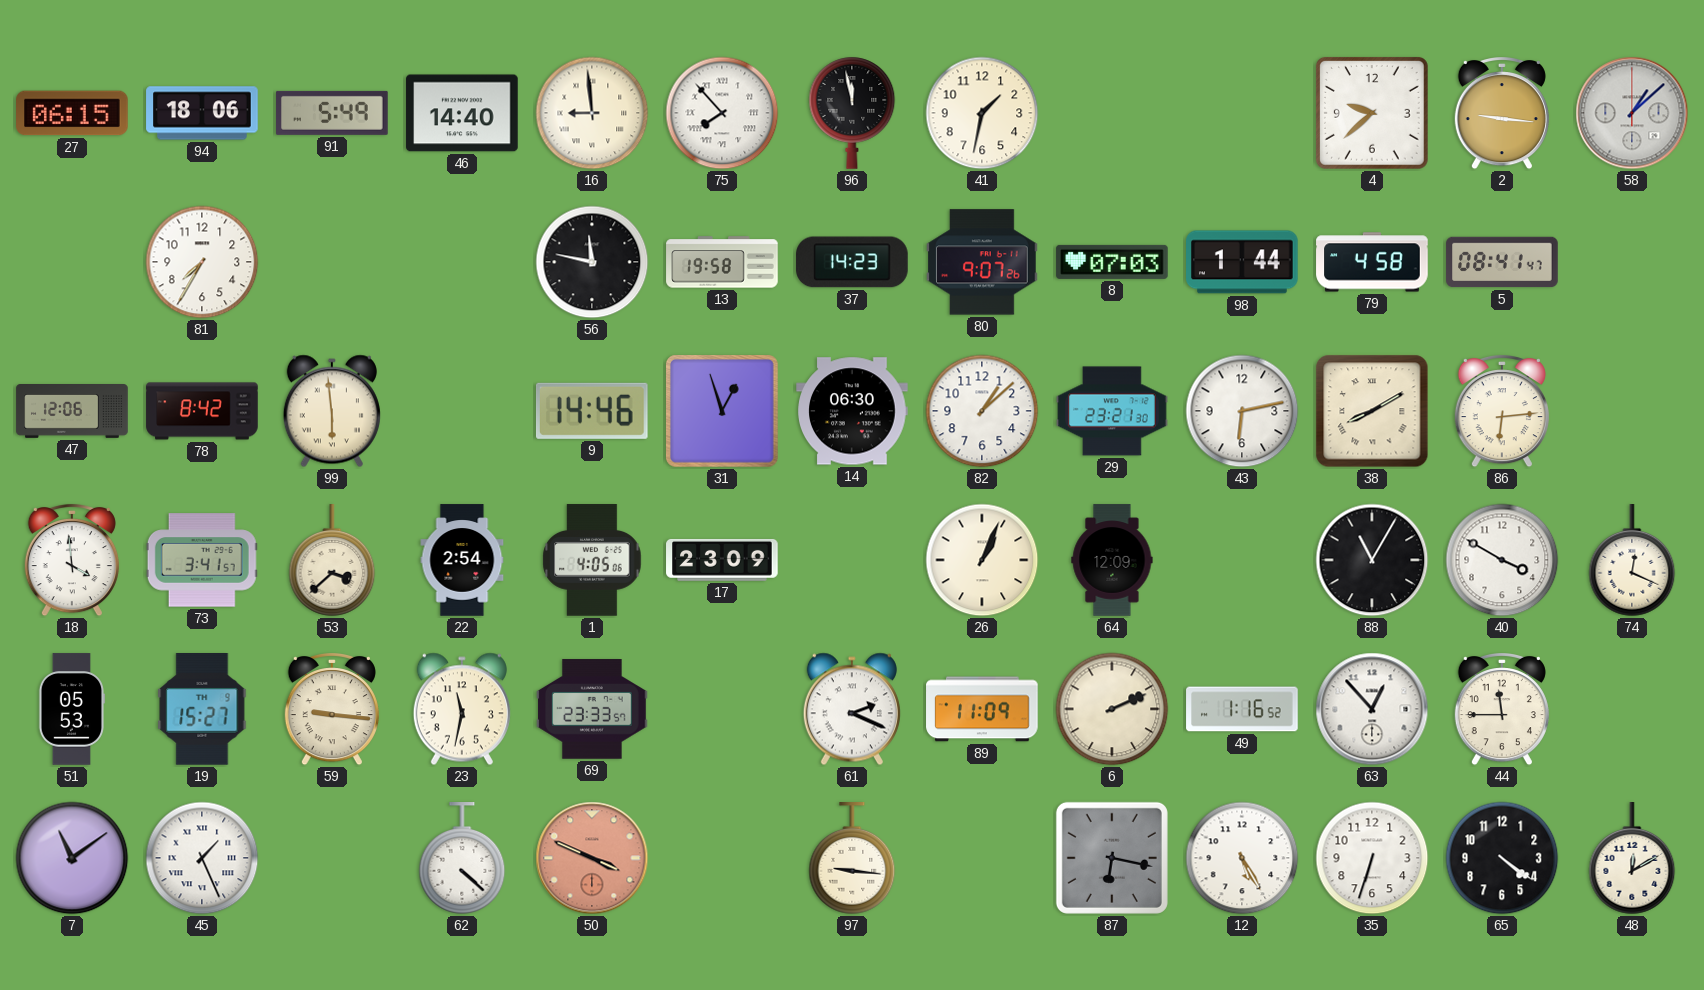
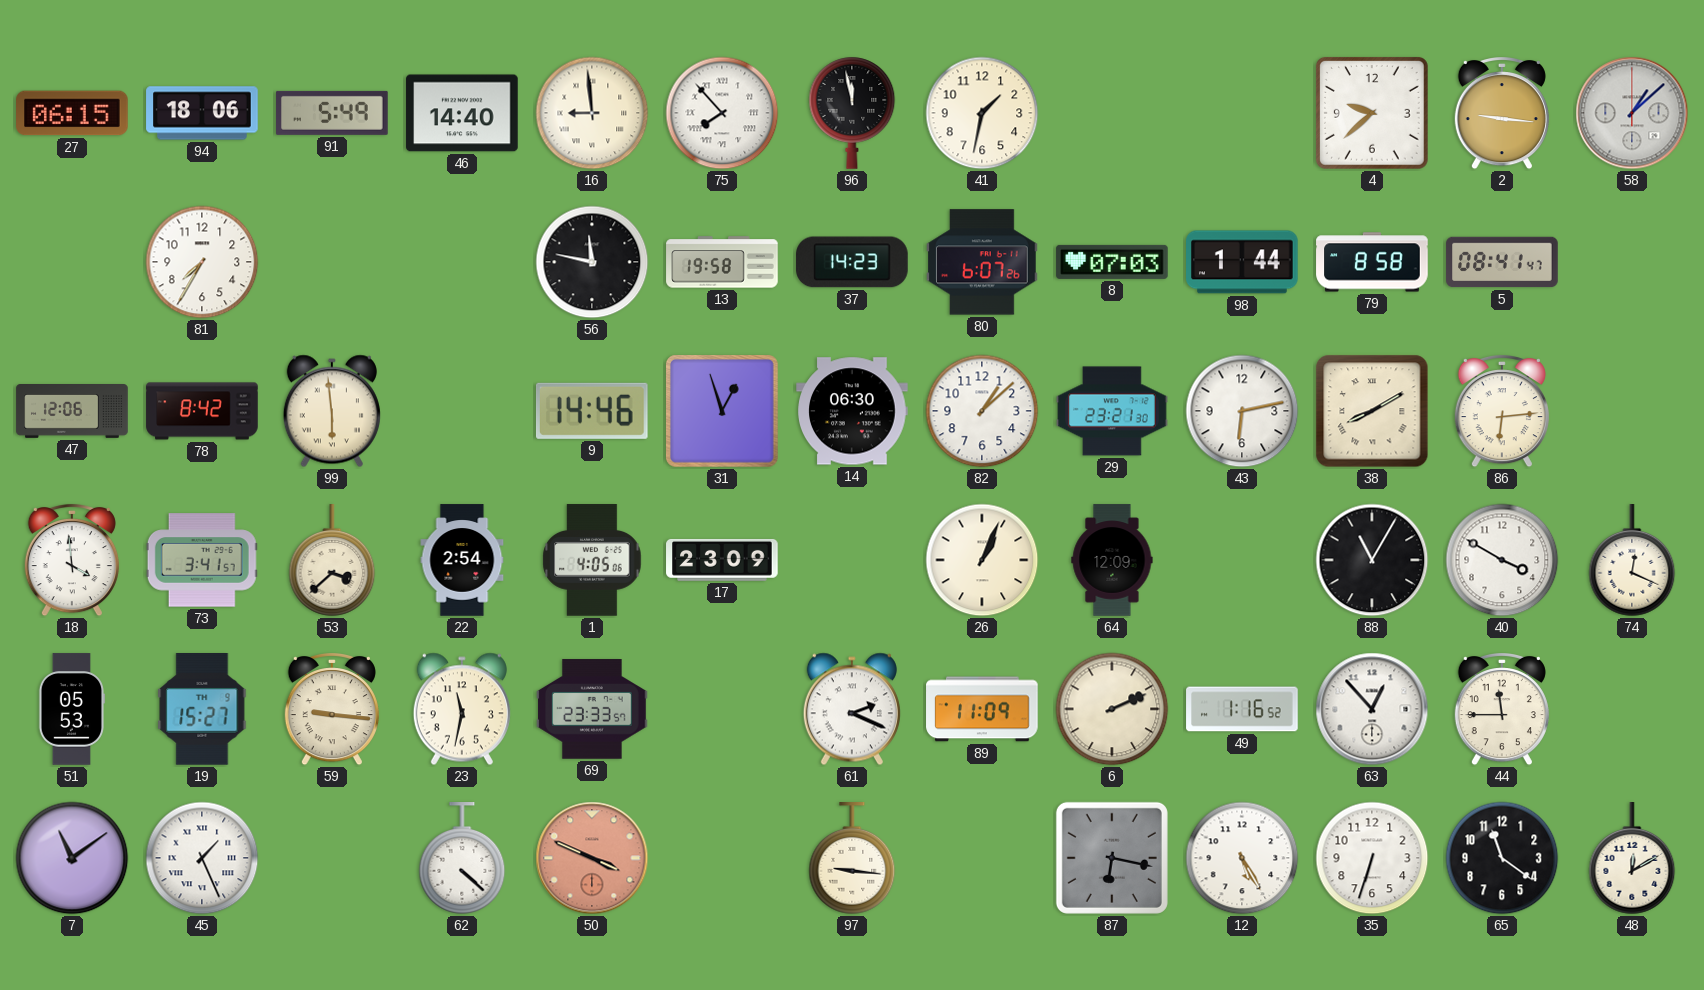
80: 9:07 -> 6:07
79: 4:58 -> 8:58
65: 4:21 -> 11:21
